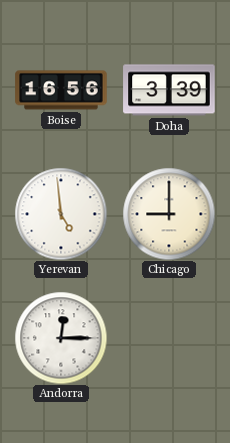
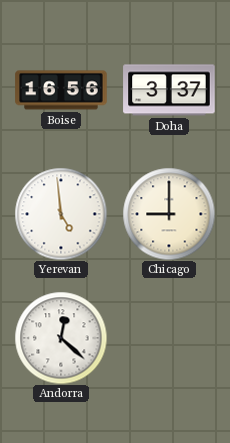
Doha: 3:39 -> 3:37
Andorra: 12:15 -> 12:22
